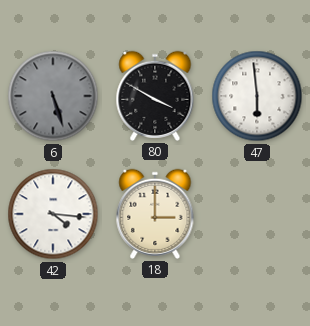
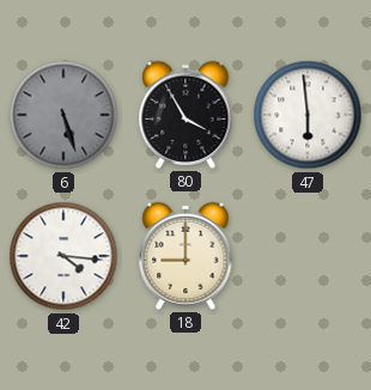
80: 3:50 -> 3:55
18: 3:00 -> 9:00
